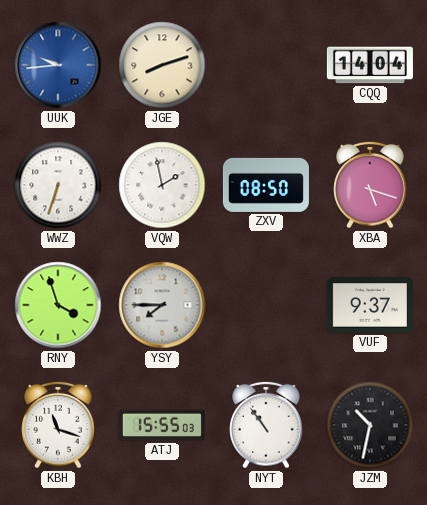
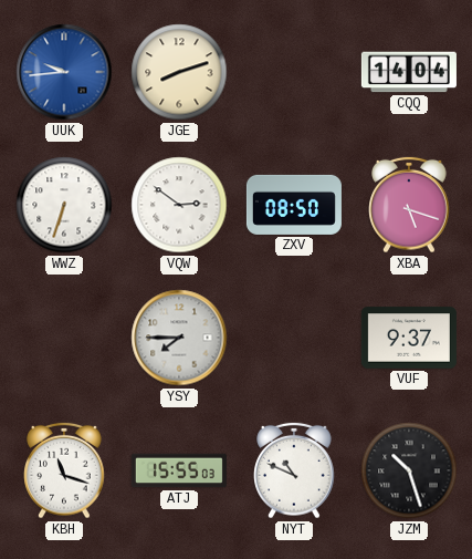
VQW: 1:58 -> 2:51
RNY: 3:57 -> none
NYT: 10:54 -> 10:49
JZM: 10:32 -> 10:27
